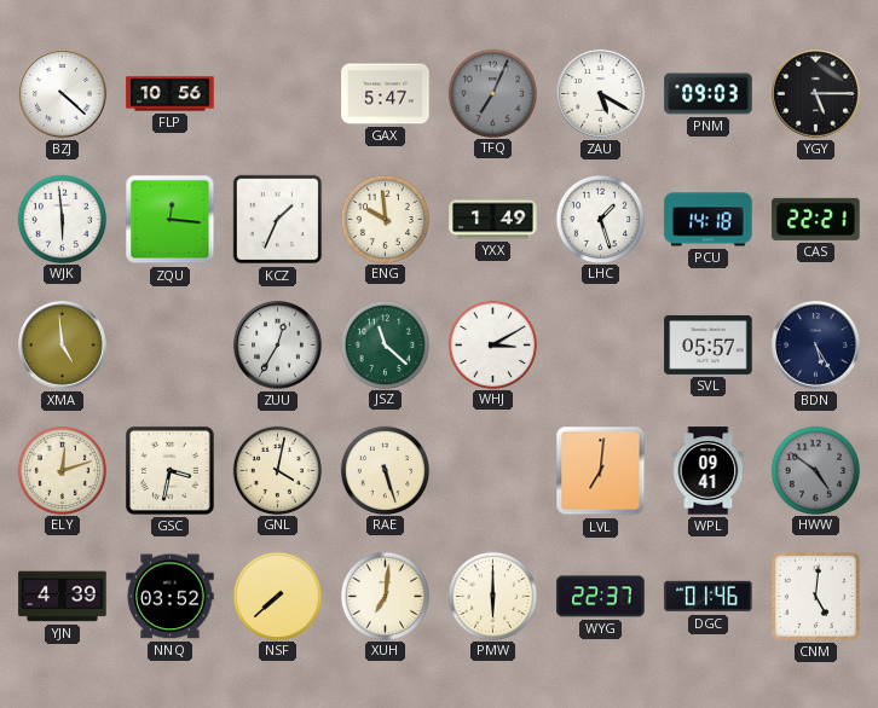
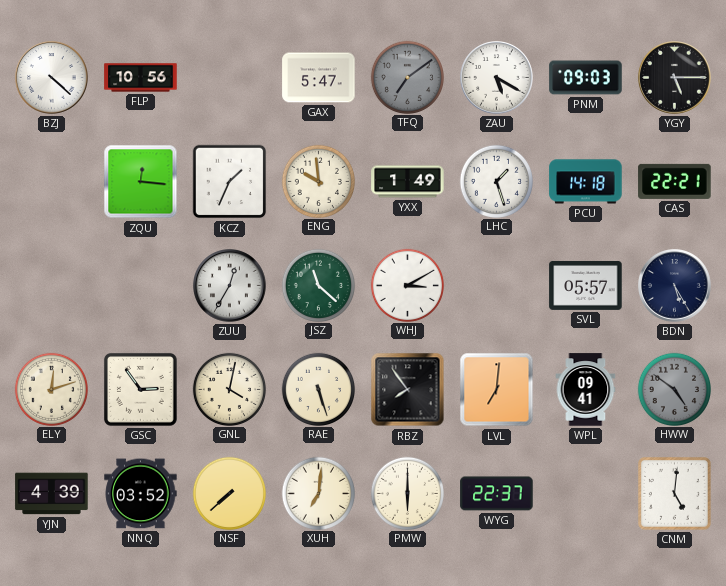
TFQ: 7:04 -> 7:09
WJK: 5:59 -> none
XMA: 4:59 -> none
GSC: 3:32 -> 2:54
RBZ: none -> 7:54
DGC: 01:46 -> none
